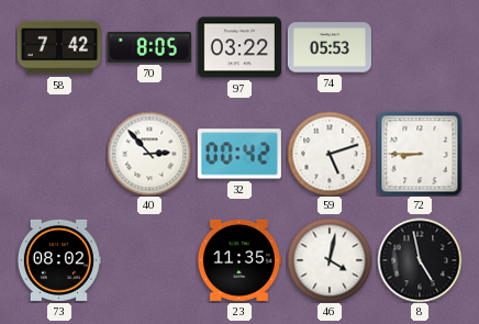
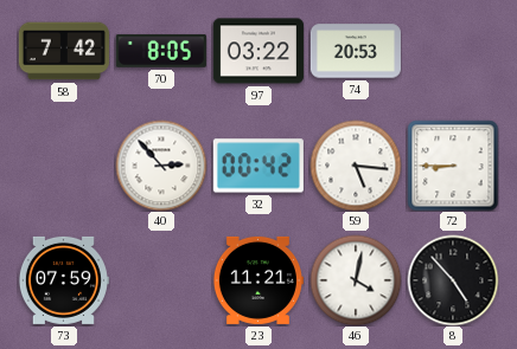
74: 05:53 -> 20:53
59: 5:12 -> 5:16
73: 08:02 -> 07:59
23: 11:35 -> 11:21
8: 4:58 -> 4:53
